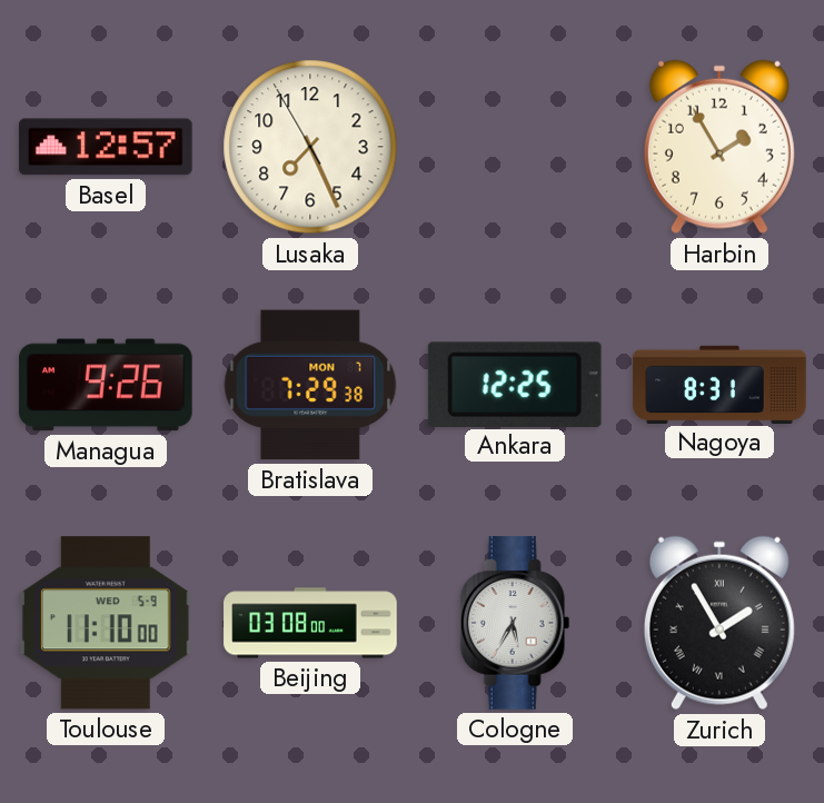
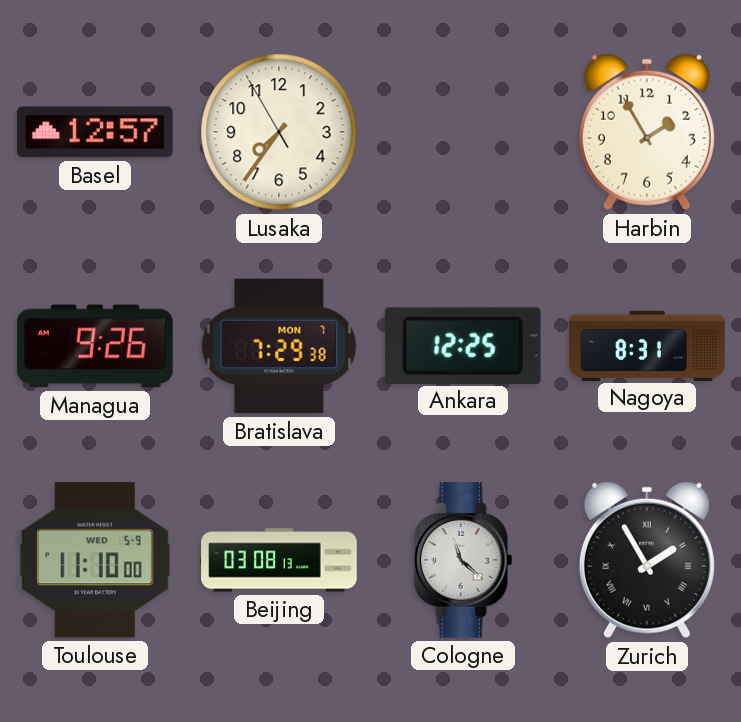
Lusaka: 7:25 -> 7:35
Beijing: 03:08:00 -> 03:08:13
Cologne: 5:35 -> 11:22
